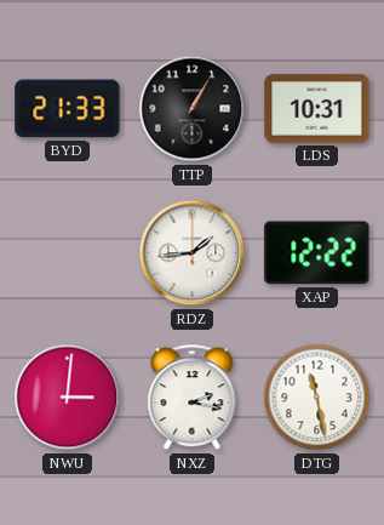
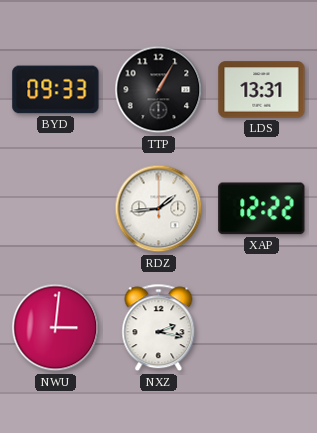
BYD: 21:33 -> 09:33
LDS: 10:31 -> 13:31
DTG: 11:28 -> none
